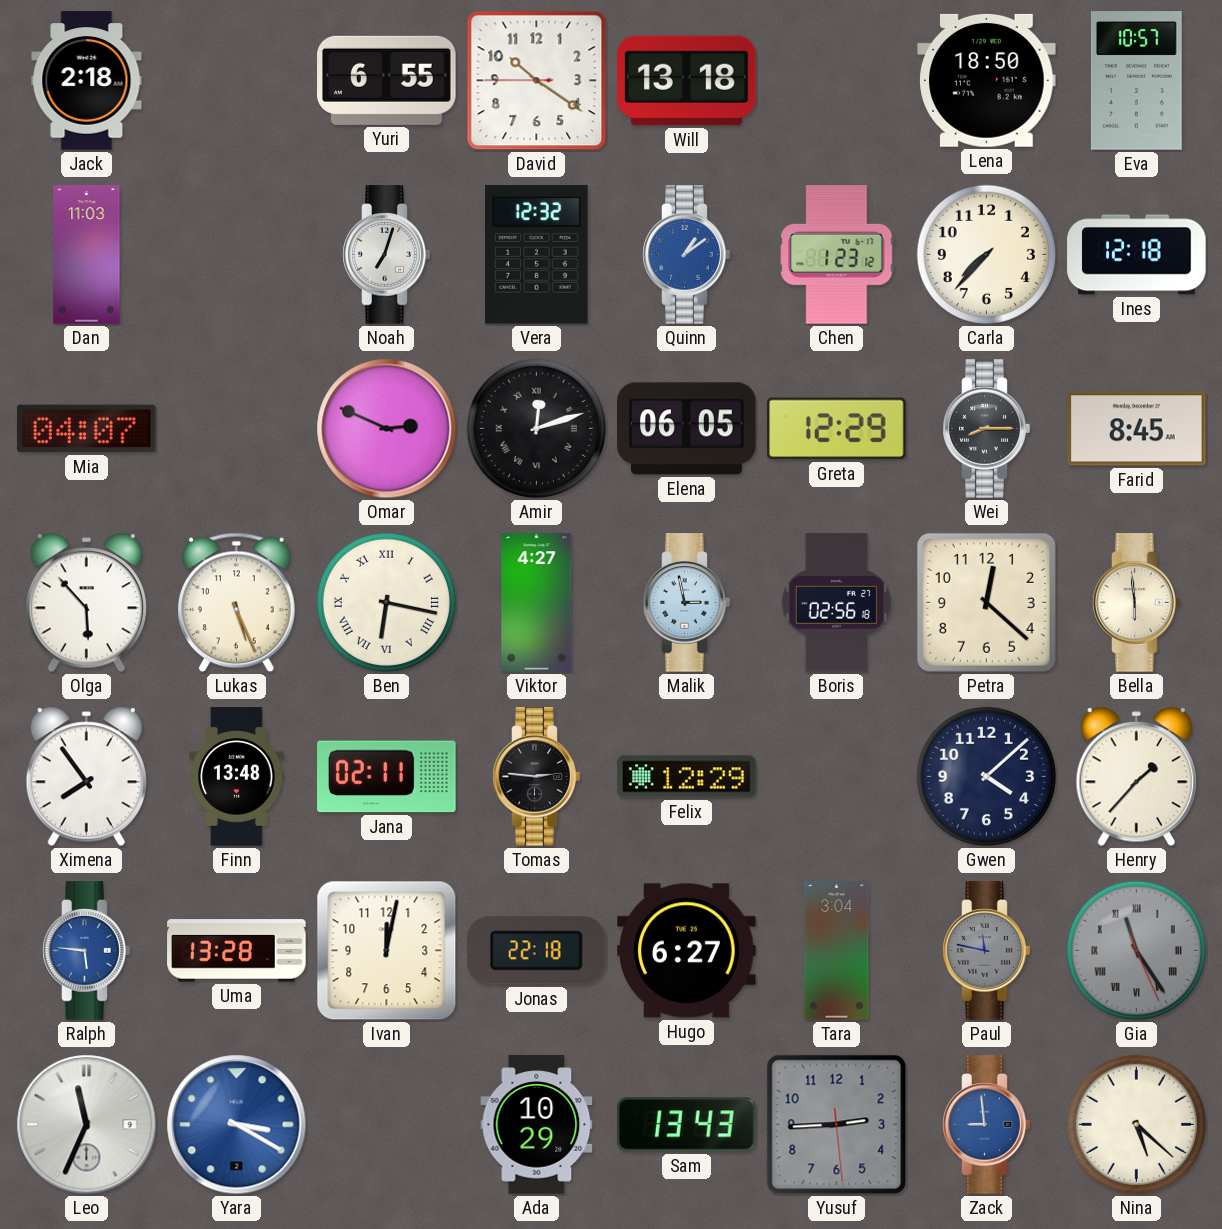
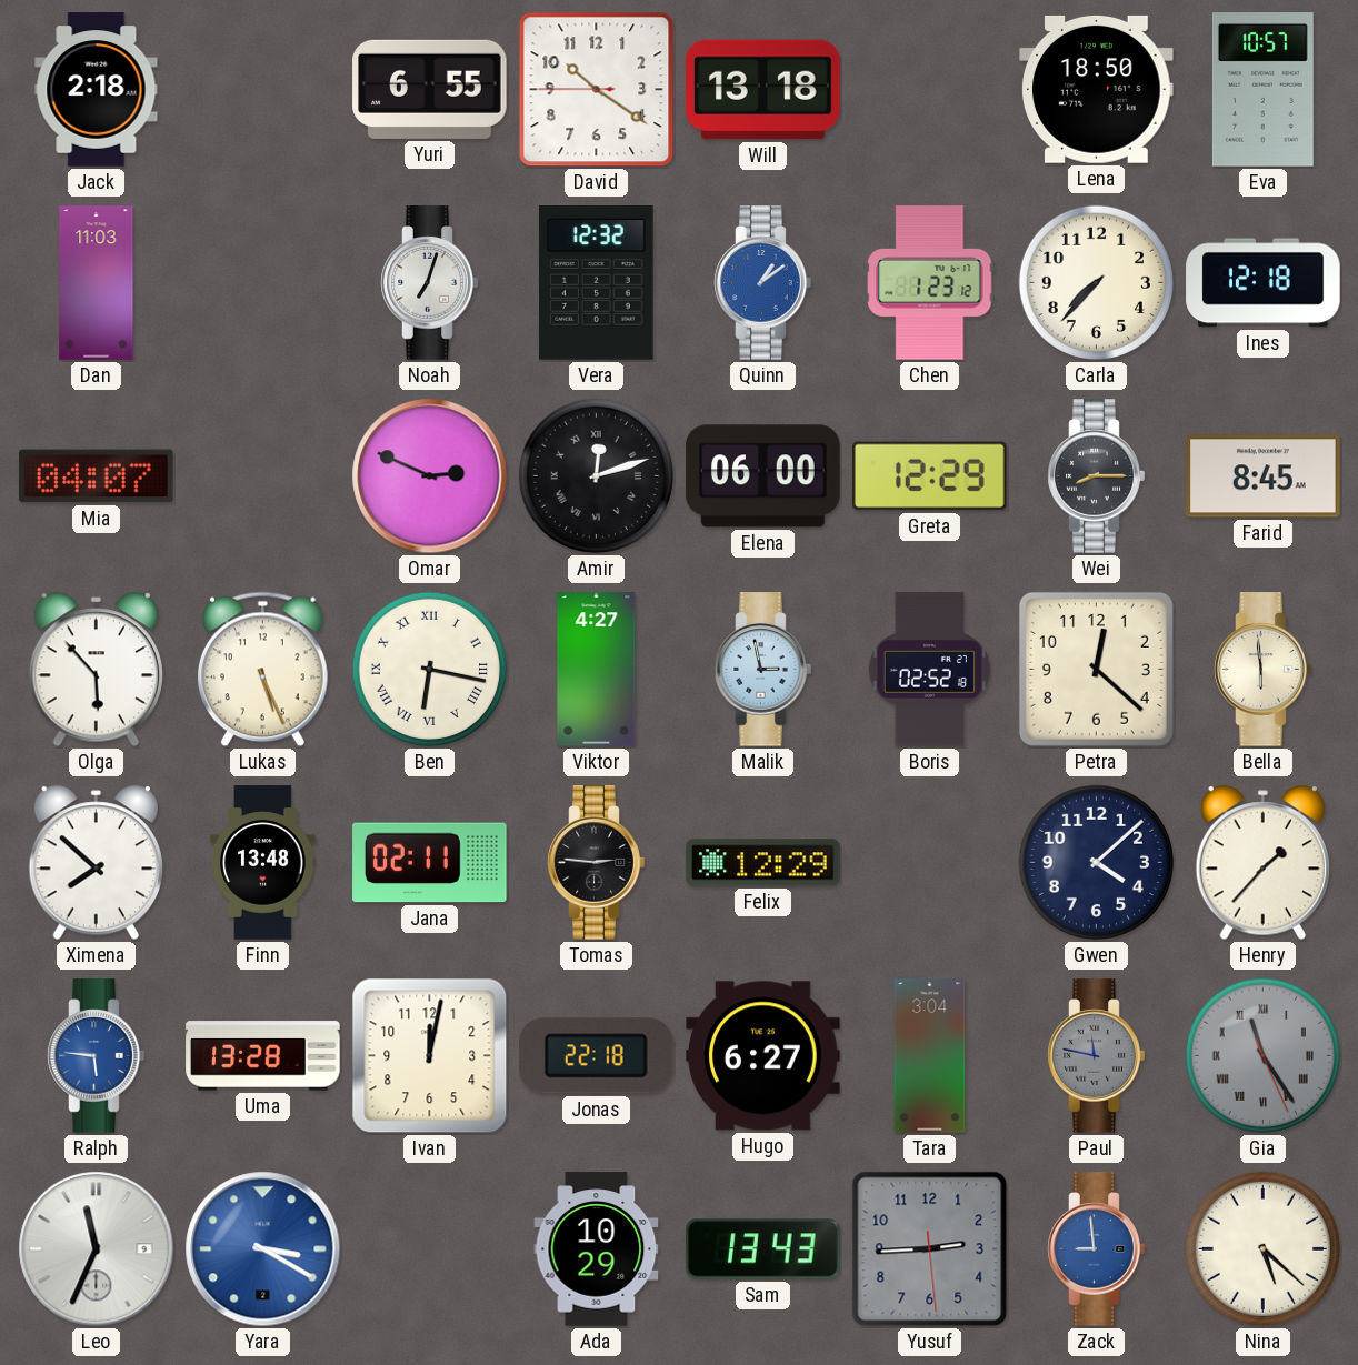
Elena: 06:05 -> 06:00
Boris: 02:56 -> 02:52
Ximena: 7:54 -> 7:52
